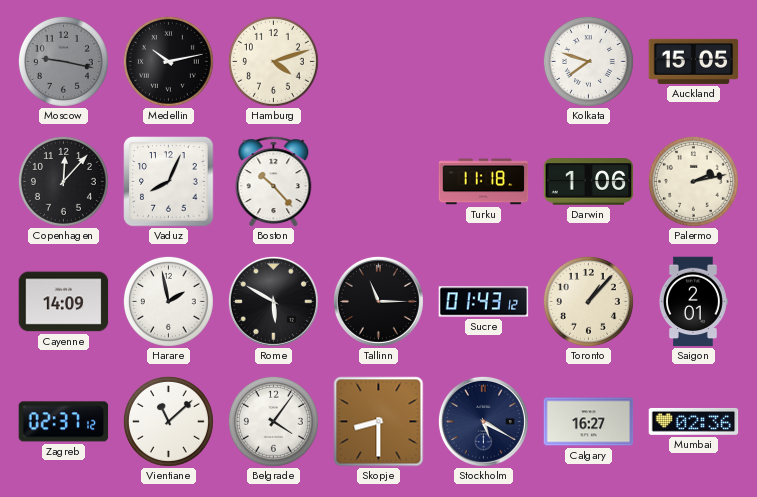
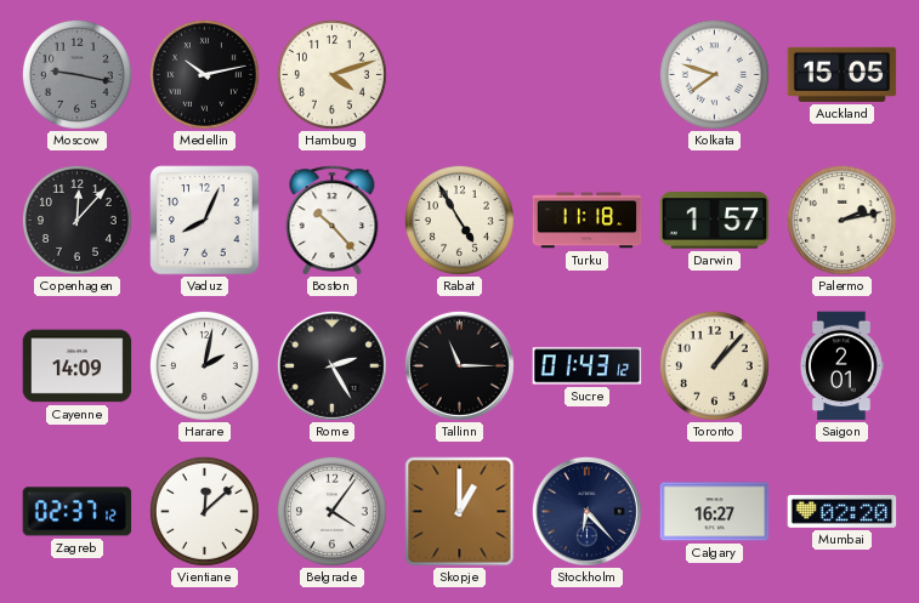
Rabat: none -> 4:55
Darwin: 1:06 -> 1:57
Harare: 1:58 -> 2:02
Rome: 5:50 -> 2:25
Vientiane: 11:08 -> 12:08
Skopje: 8:30 -> 1:00
Stockholm: 5:20 -> 6:23
Mumbai: 02:36 -> 02:20
